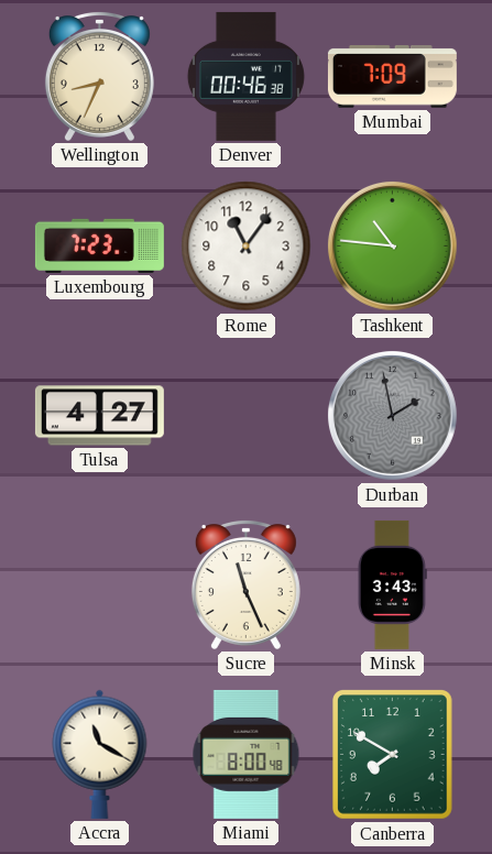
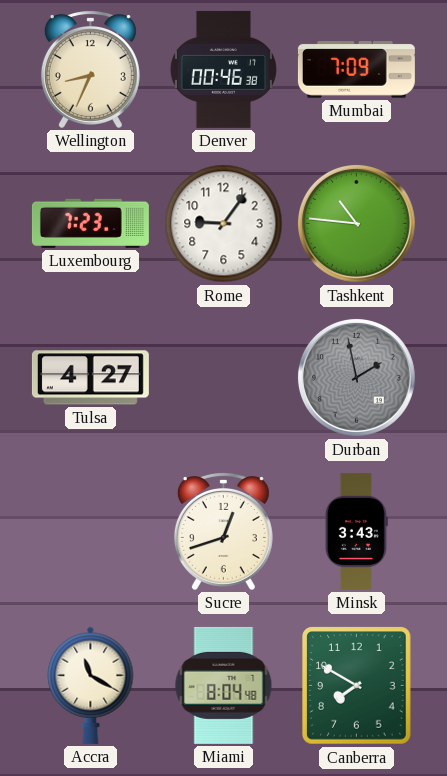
Rome: 11:06 -> 9:06
Sucre: 11:26 -> 12:42
Miami: 8:00 -> 8:04
